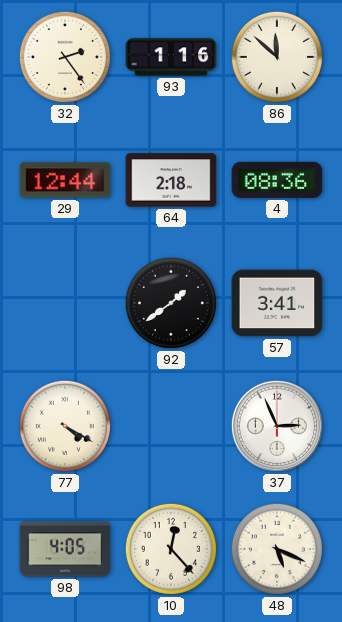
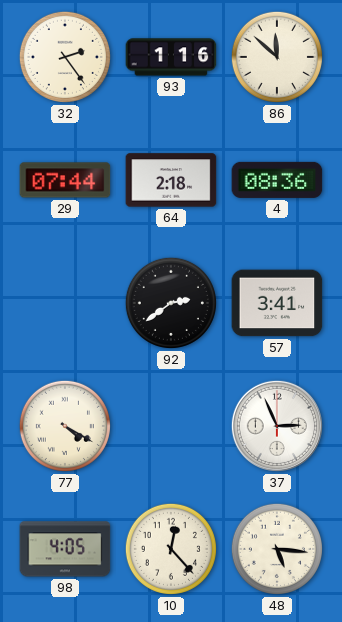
29: 12:44 -> 07:44
92: 1:39 -> 2:39
48: 5:19 -> 5:16
